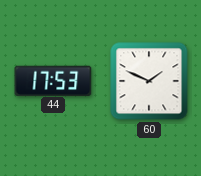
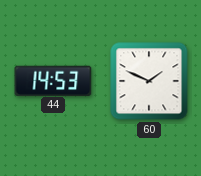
44: 17:53 -> 14:53
